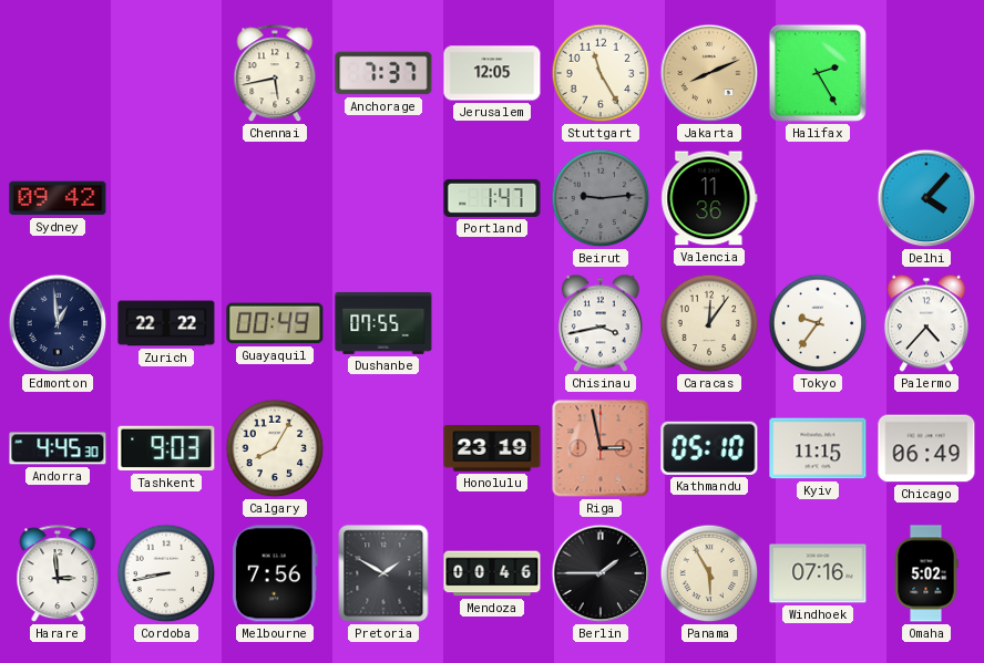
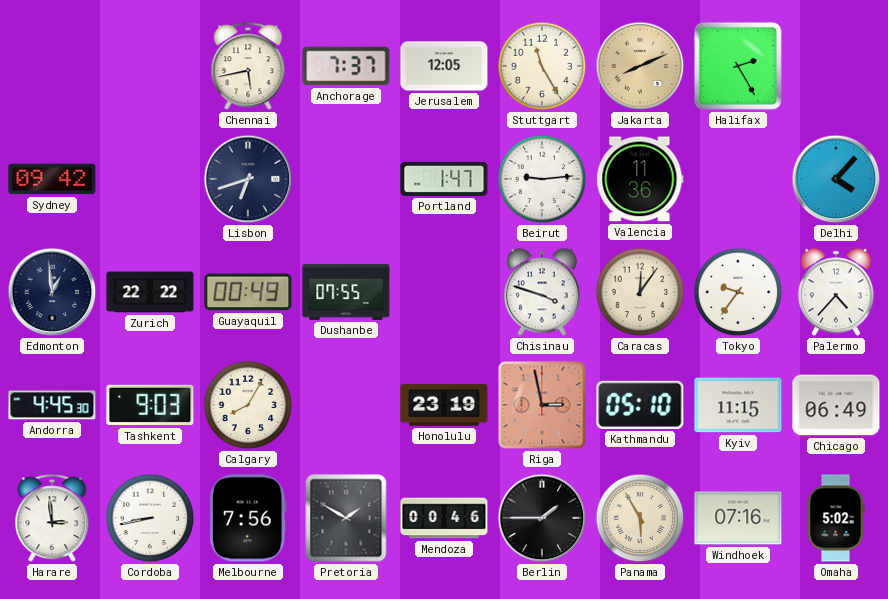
Lisbon: none -> 6:42
Beirut dial: grey -> white
Chisinau: 3:43 -> 3:48
